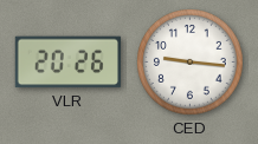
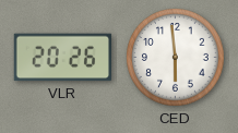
CED: 9:16 -> 5:59
